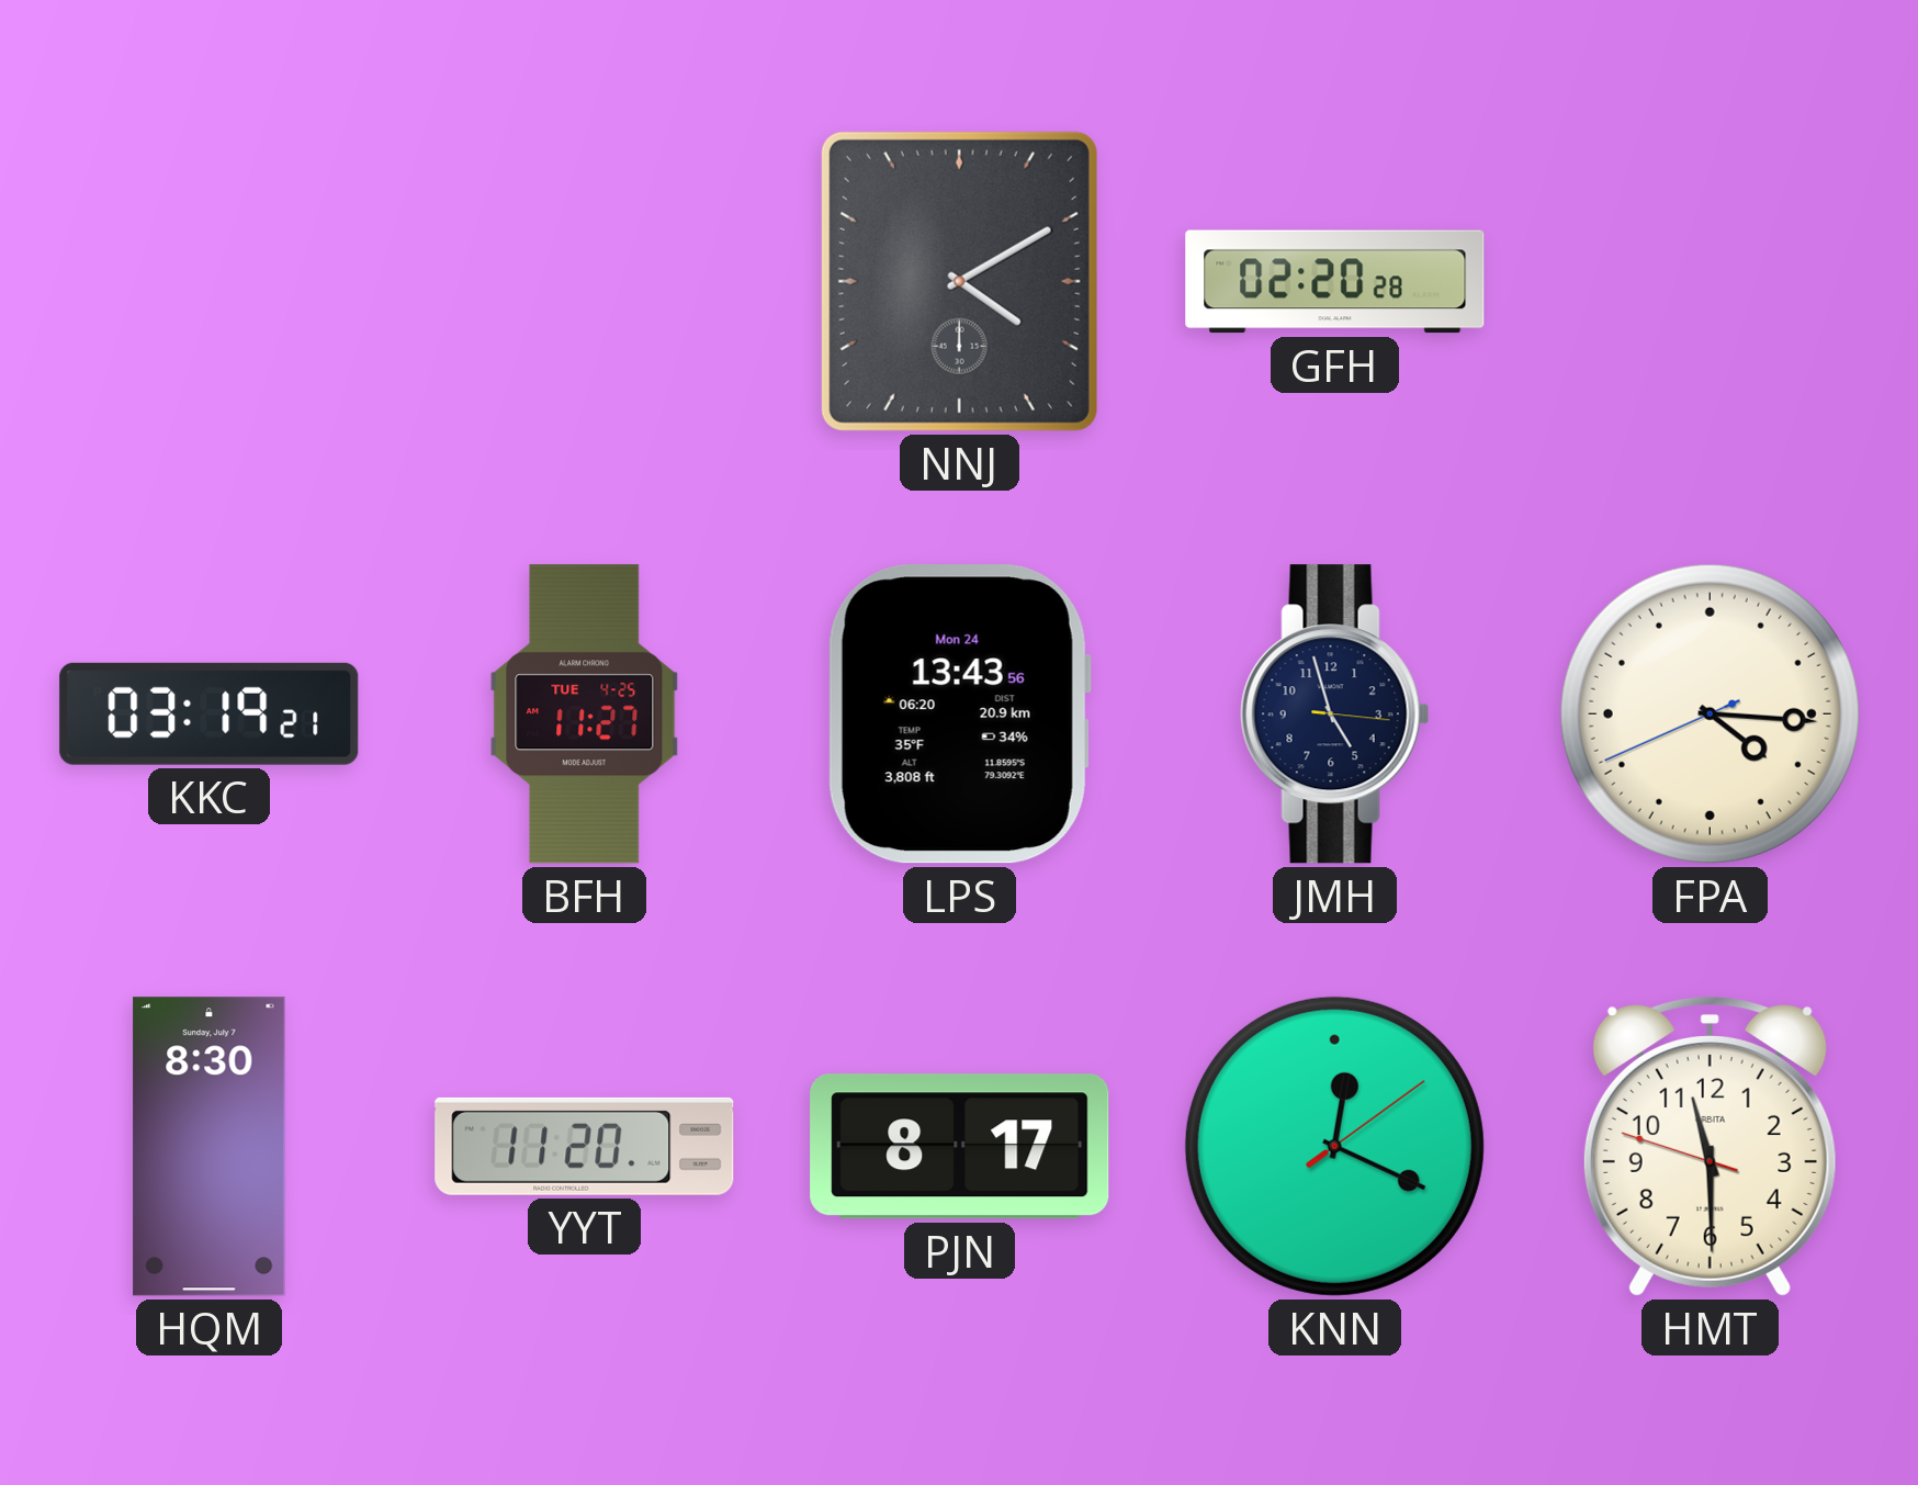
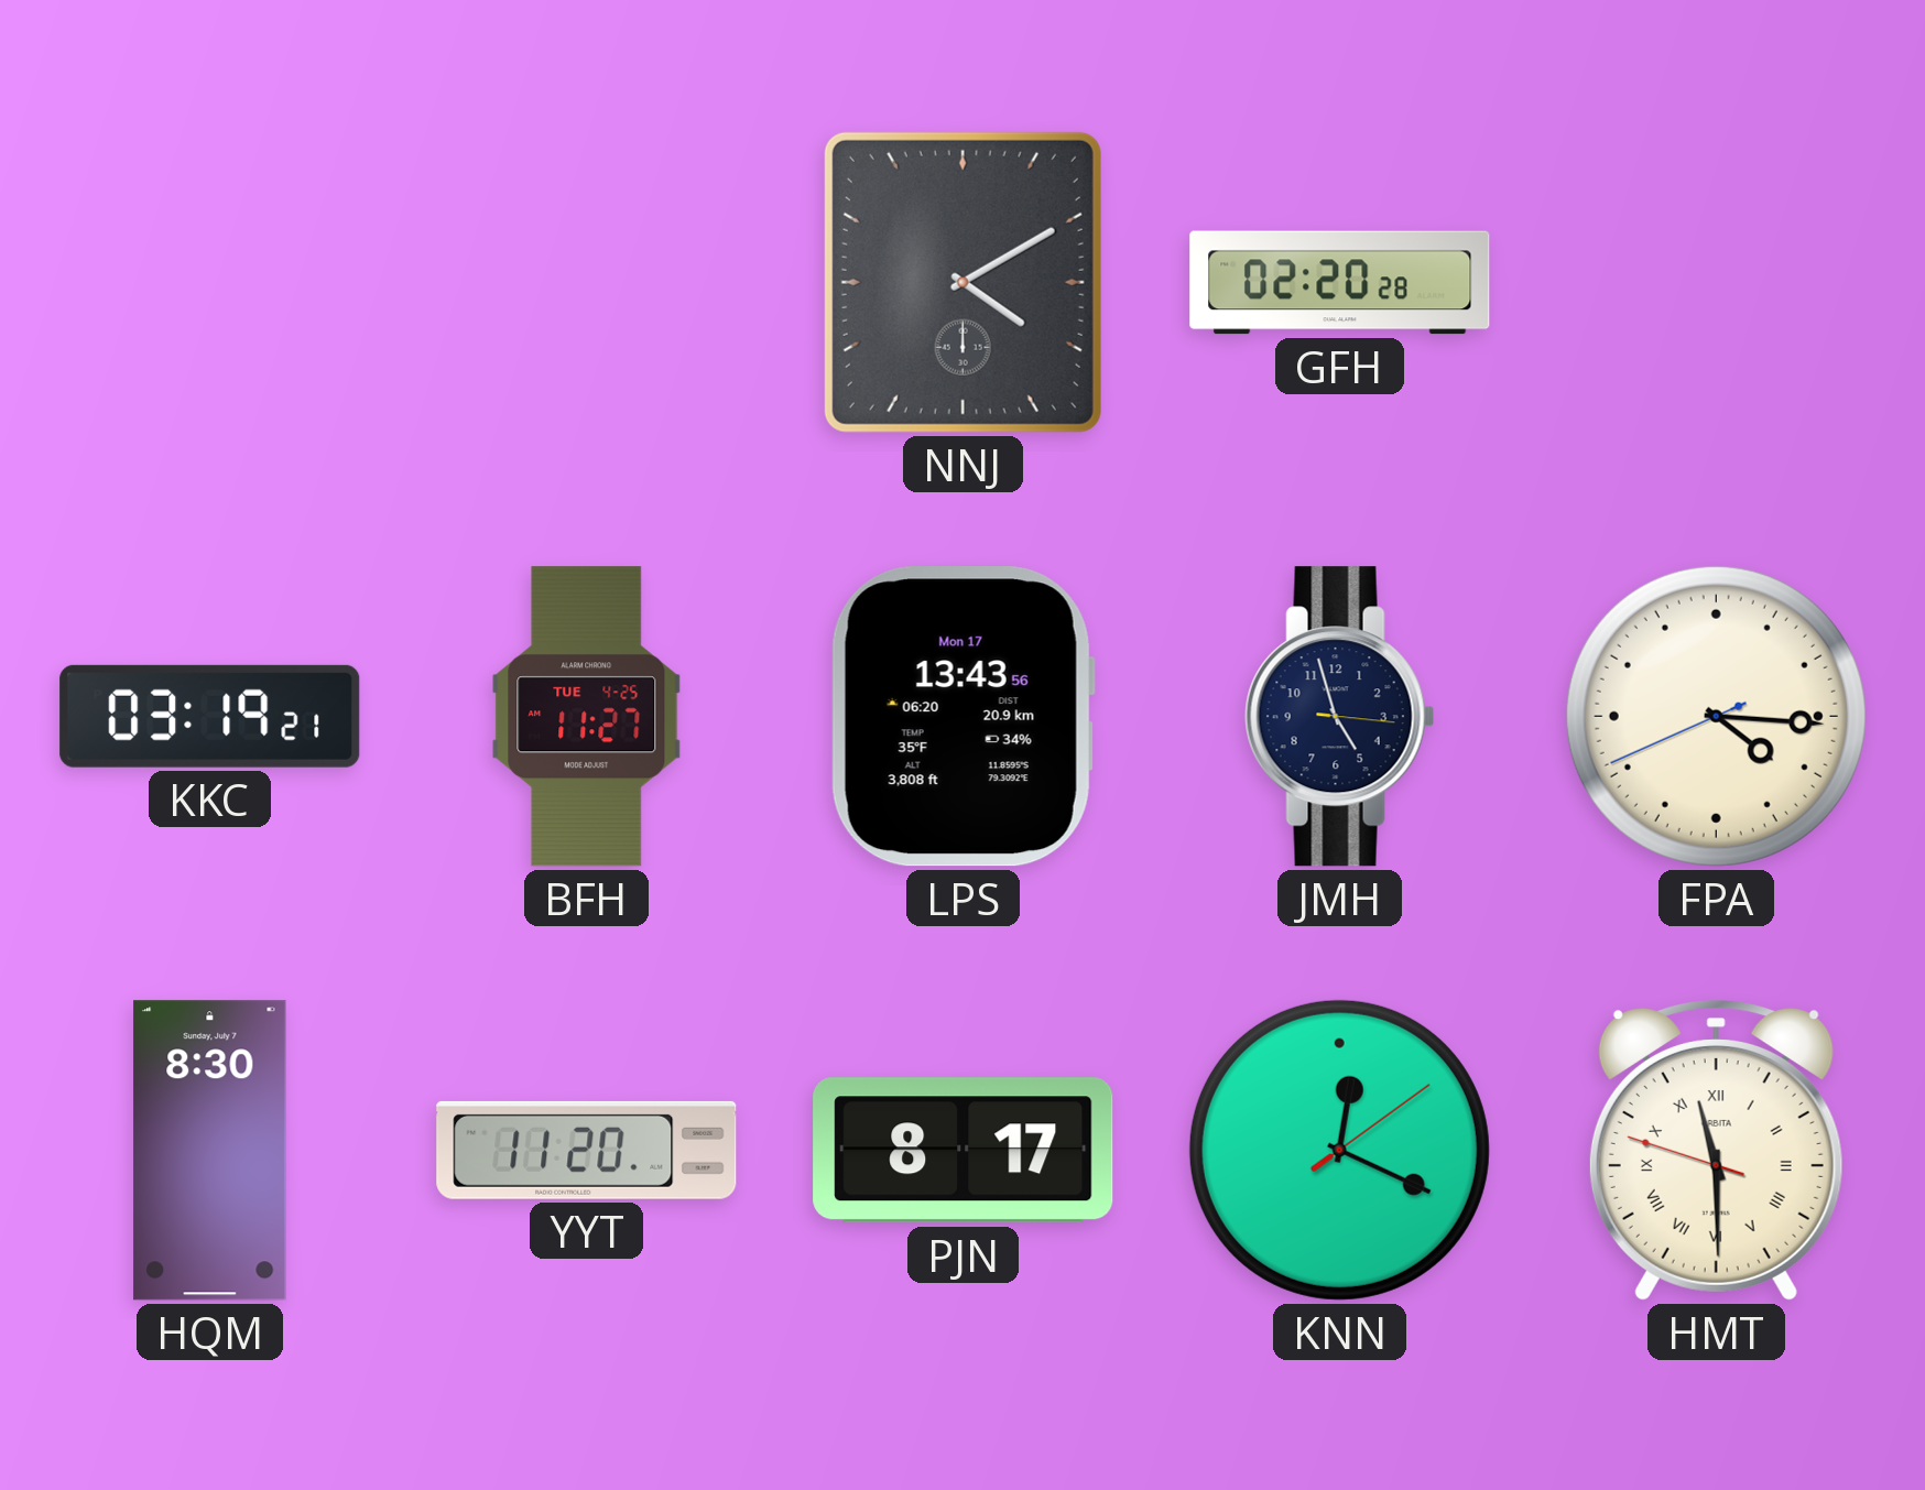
LPS date: Mon 24 -> Mon 17
HMT numerals: Arabic -> Roman
